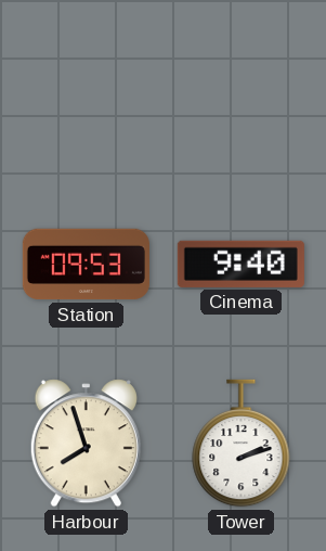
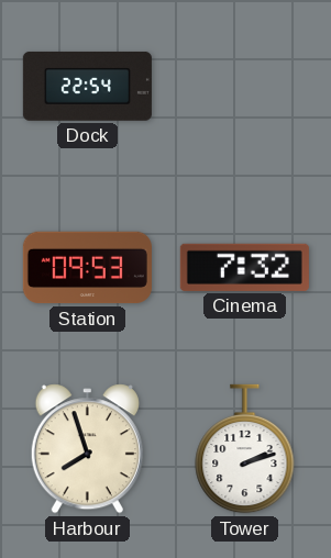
Dock: none -> 22:54
Cinema: 9:40 -> 7:32
